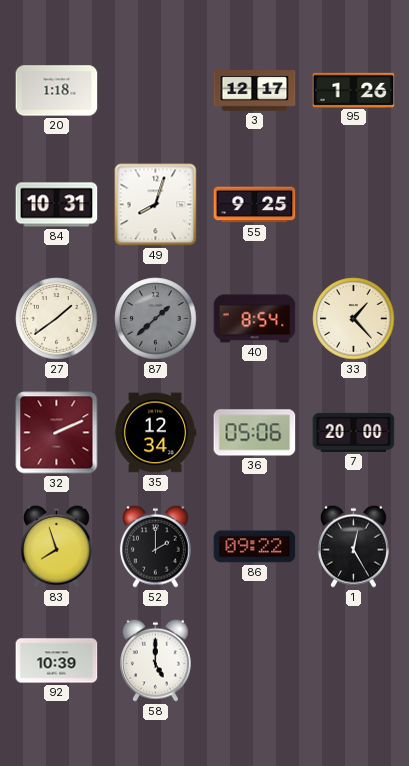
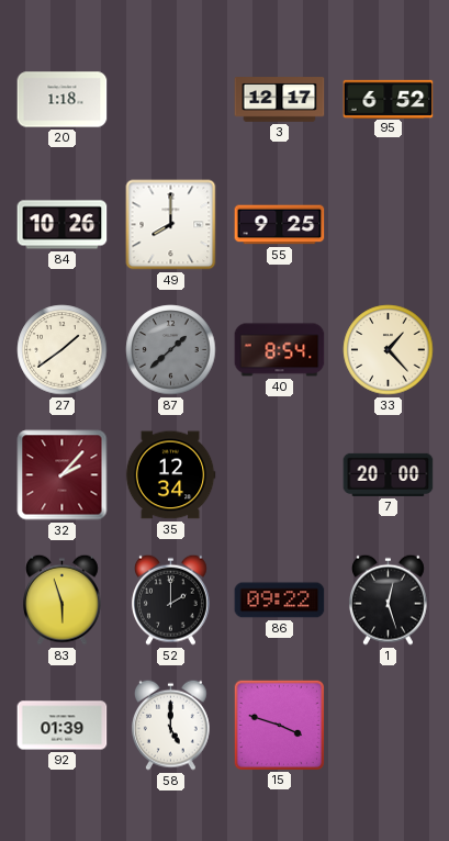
95: 1:26 -> 6:52
84: 10:31 -> 10:26
49: 8:03 -> 8:00
32: 2:11 -> 2:07
36: 05:06 -> none
83: 7:57 -> 5:57
1: 12:25 -> 12:27
92: 10:39 -> 01:39
15: none -> 3:48
